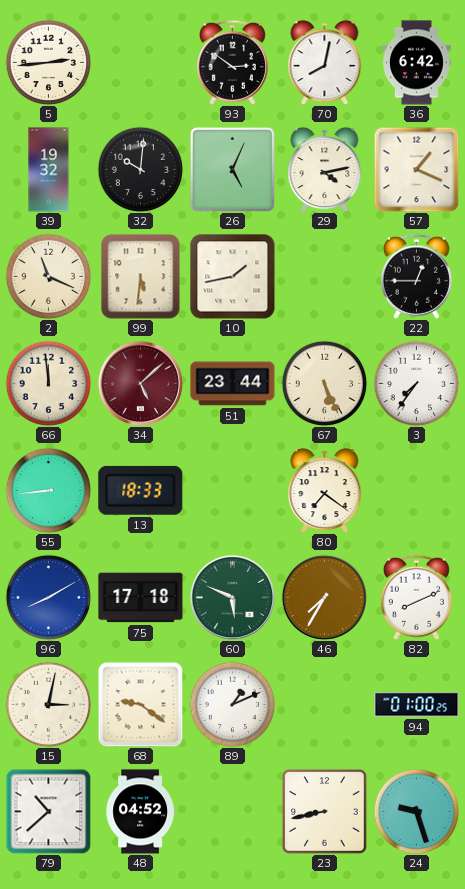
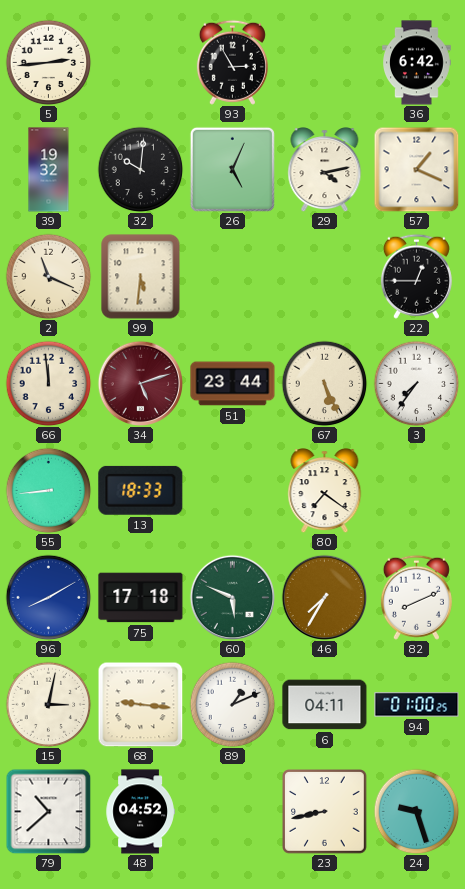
93: 2:51 -> 2:55
70: 8:02 -> none
10: 1:43 -> none
34: 5:08 -> 5:12
68: 9:21 -> 9:16
6: none -> 04:11
